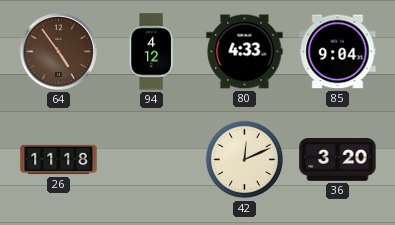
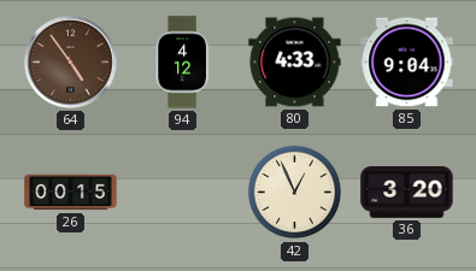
26: 11:18 -> 00:15
42: 12:11 -> 12:56
